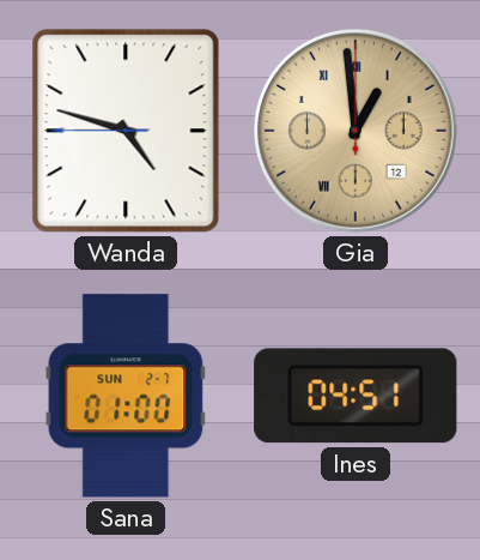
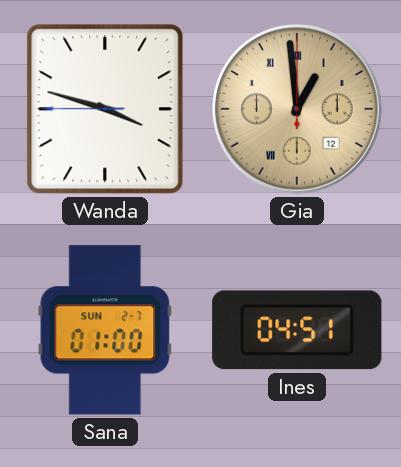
Wanda: 4:47 -> 3:47
